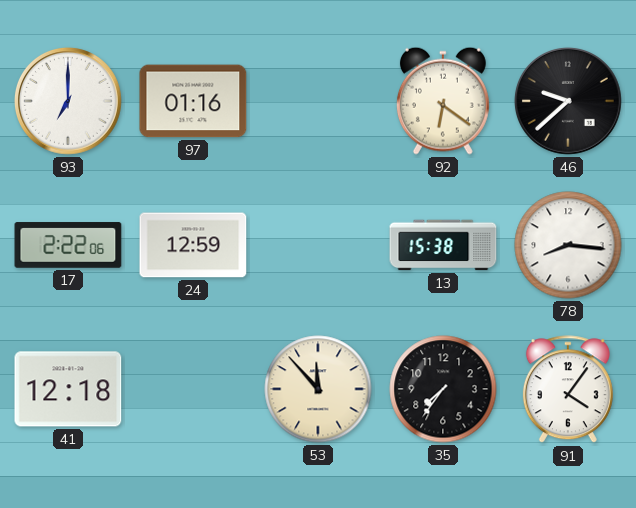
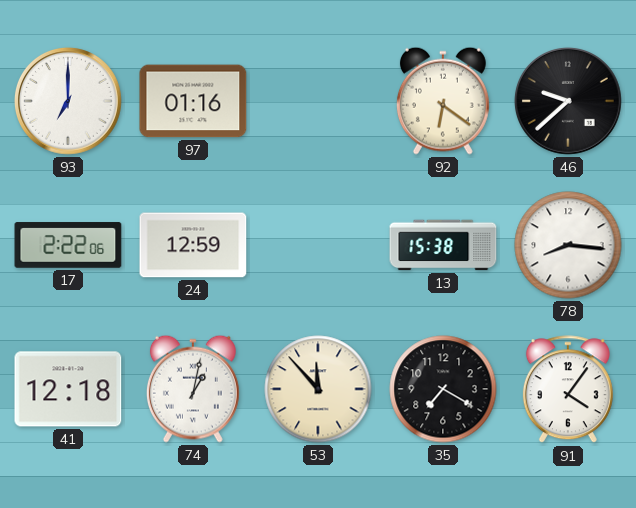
74: none -> 1:02
35: 7:36 -> 7:20
